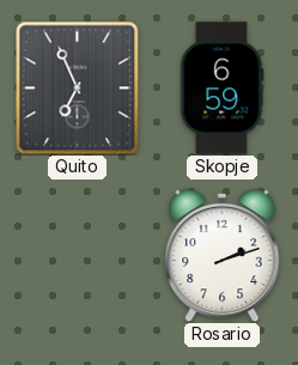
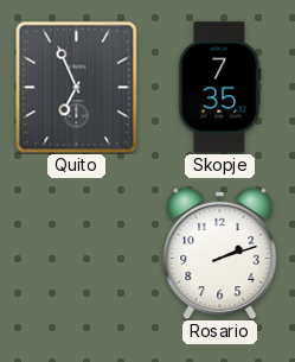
Skopje: 6:59 -> 7:35
